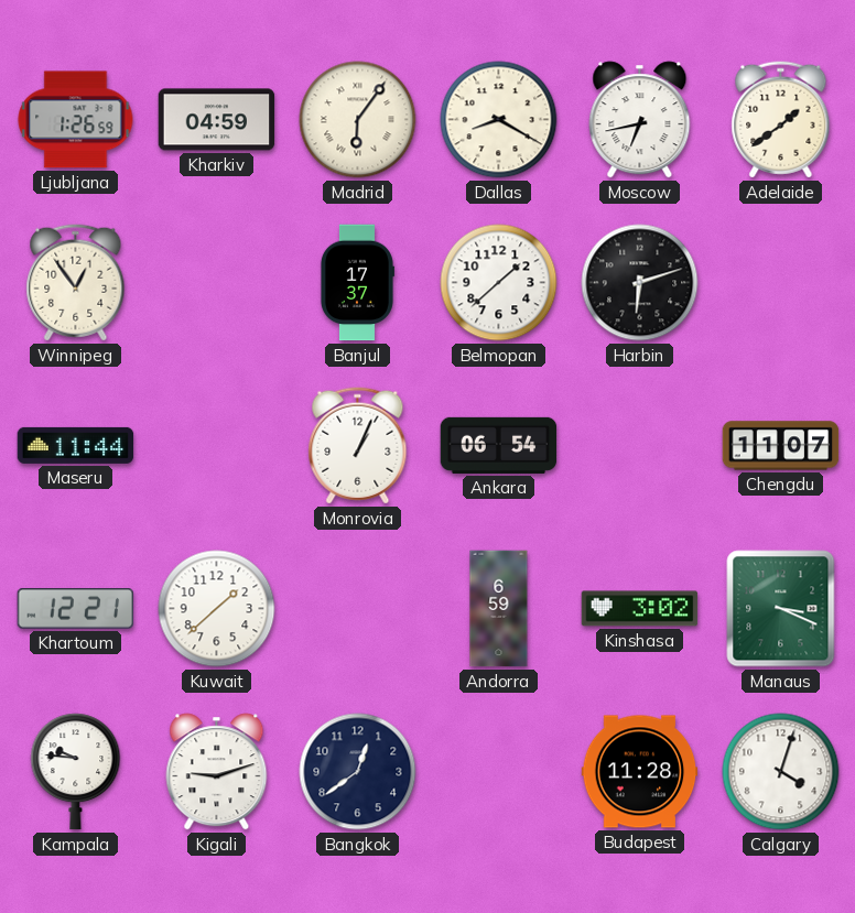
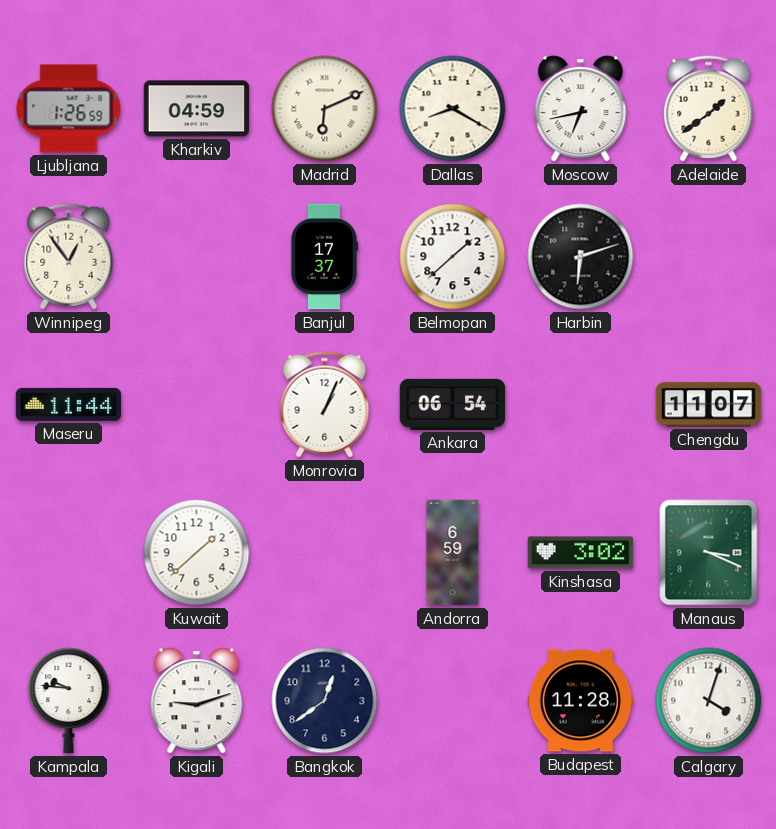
Madrid: 6:06 -> 6:11
Khartoum: 12:21 -> none
